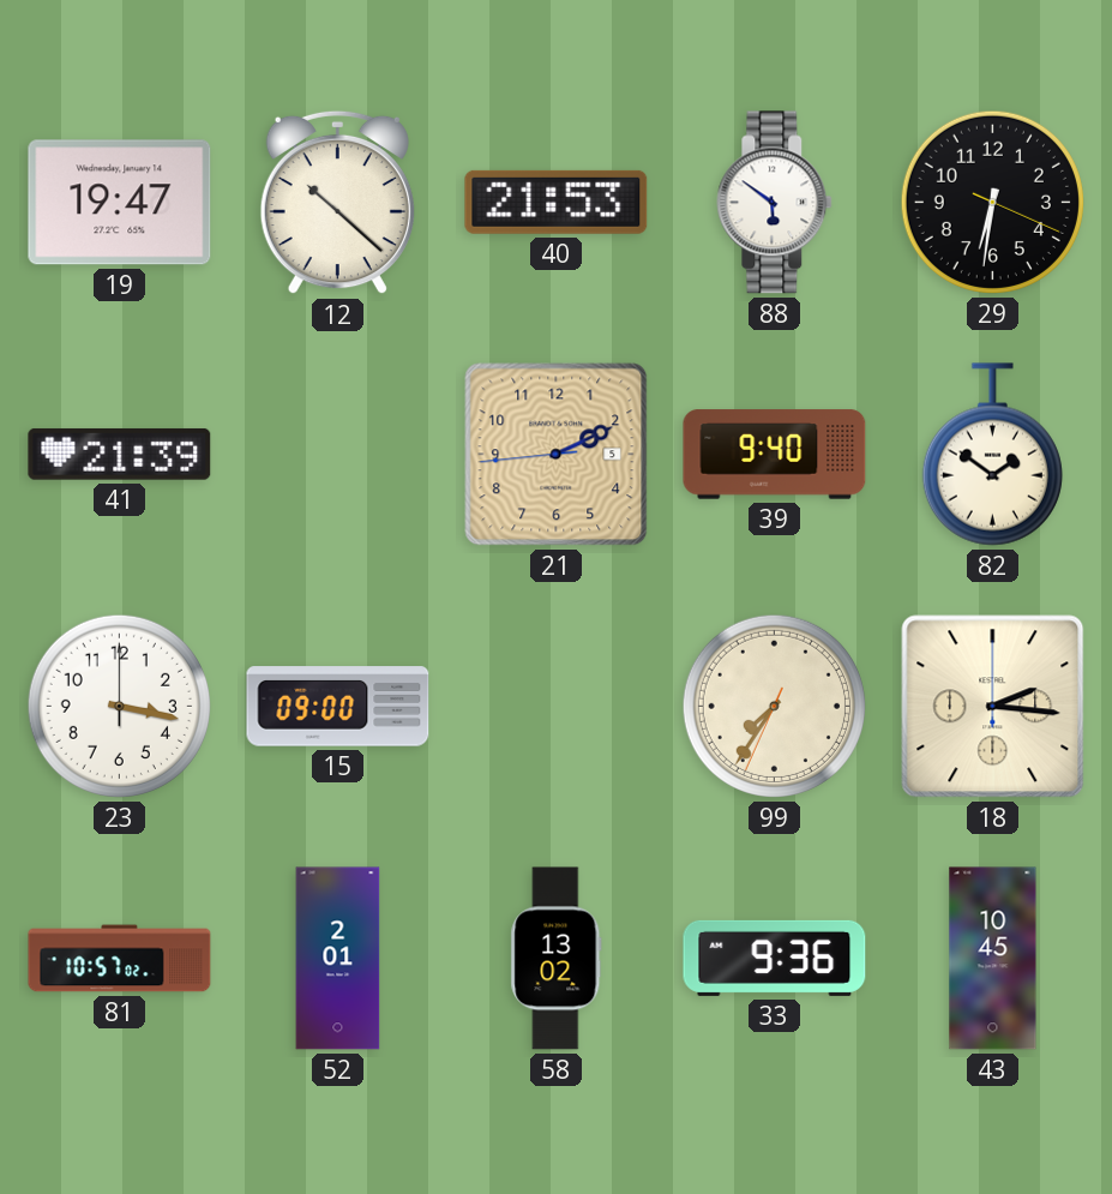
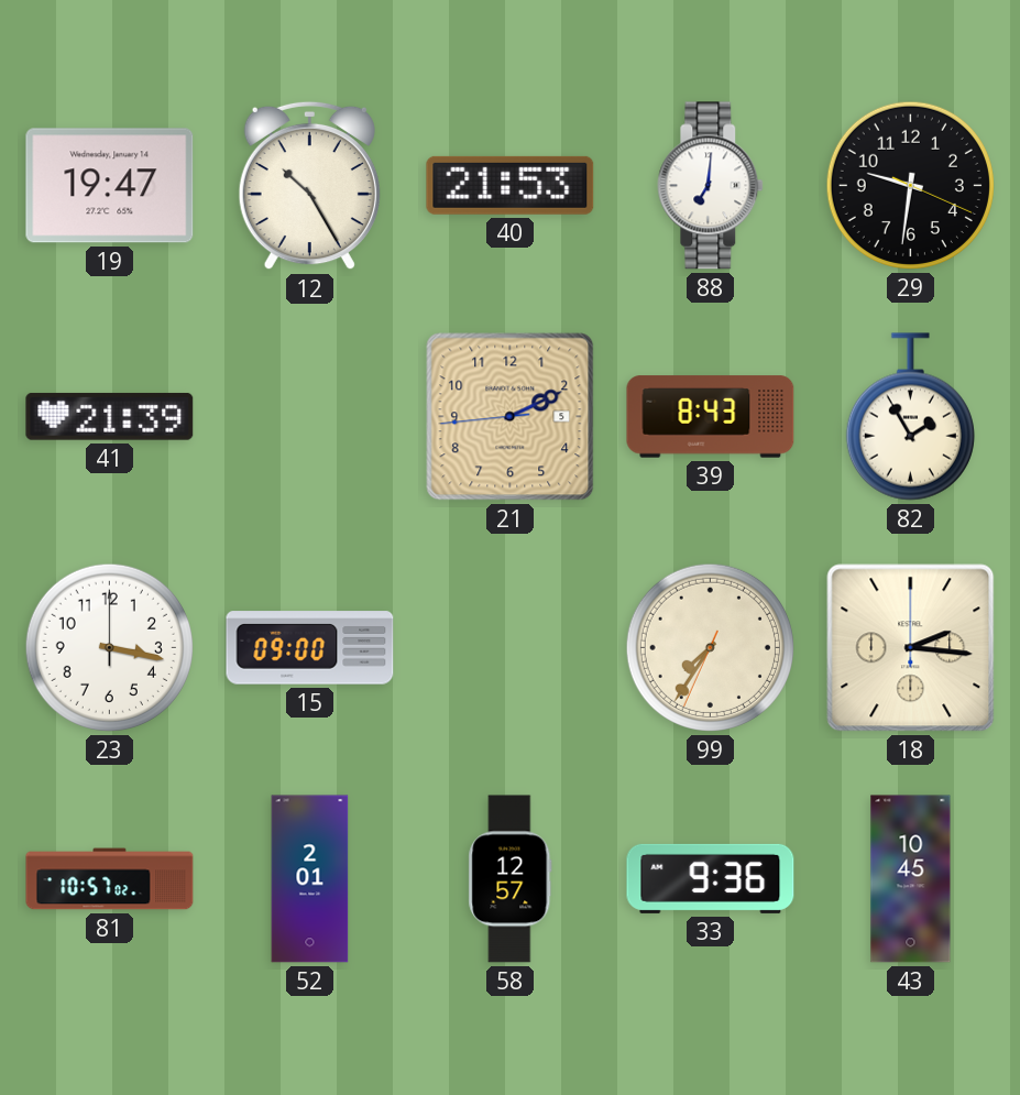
12: 10:22 -> 10:25
88: 5:51 -> 7:01
29: 6:31 -> 9:31
39: 9:40 -> 8:43
82: 1:51 -> 1:55
58: 13:02 -> 12:57
